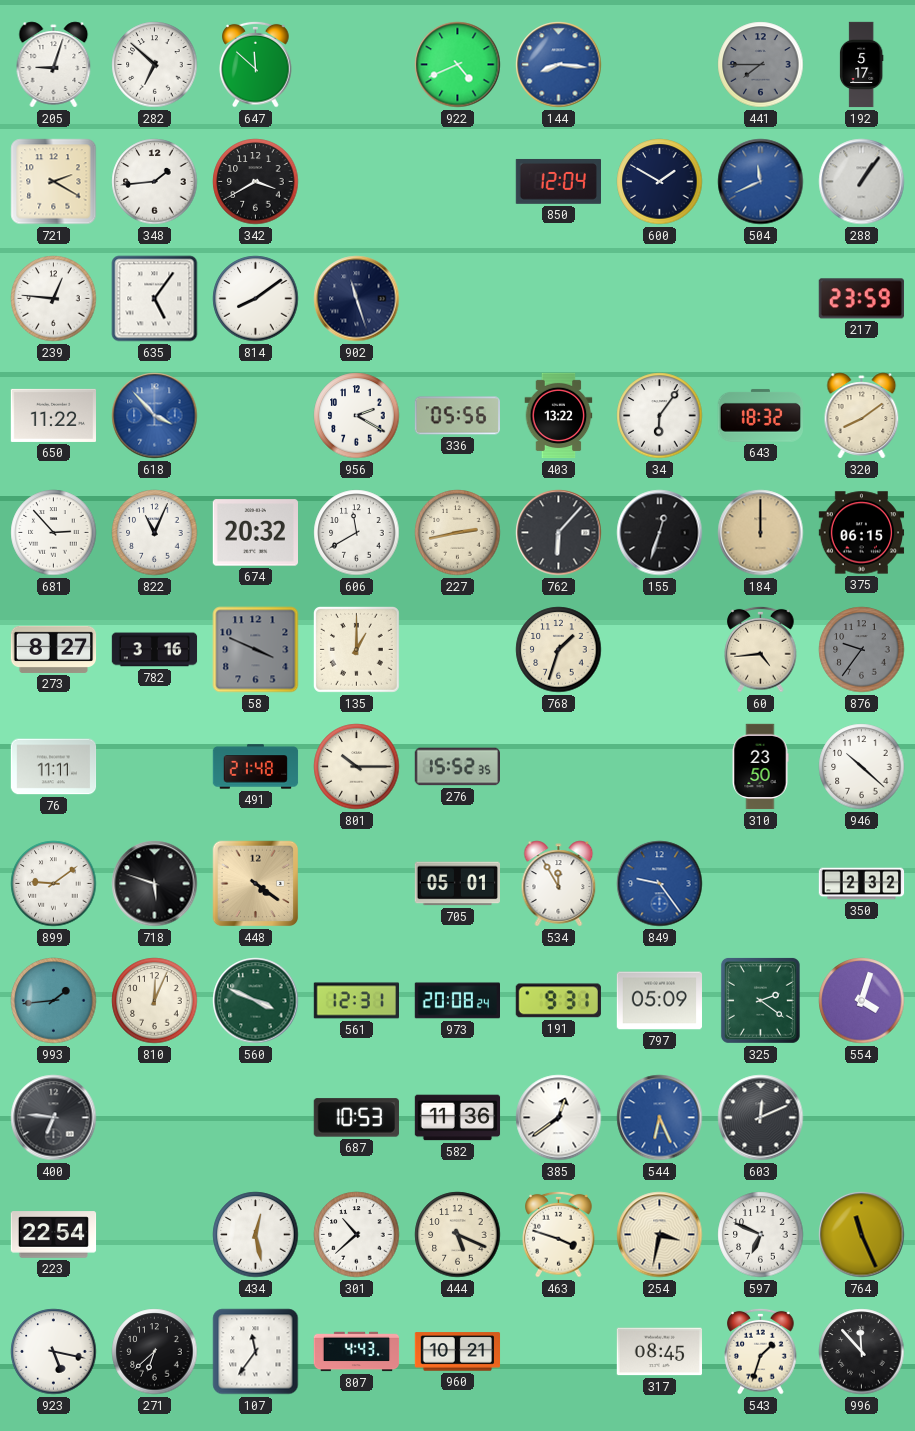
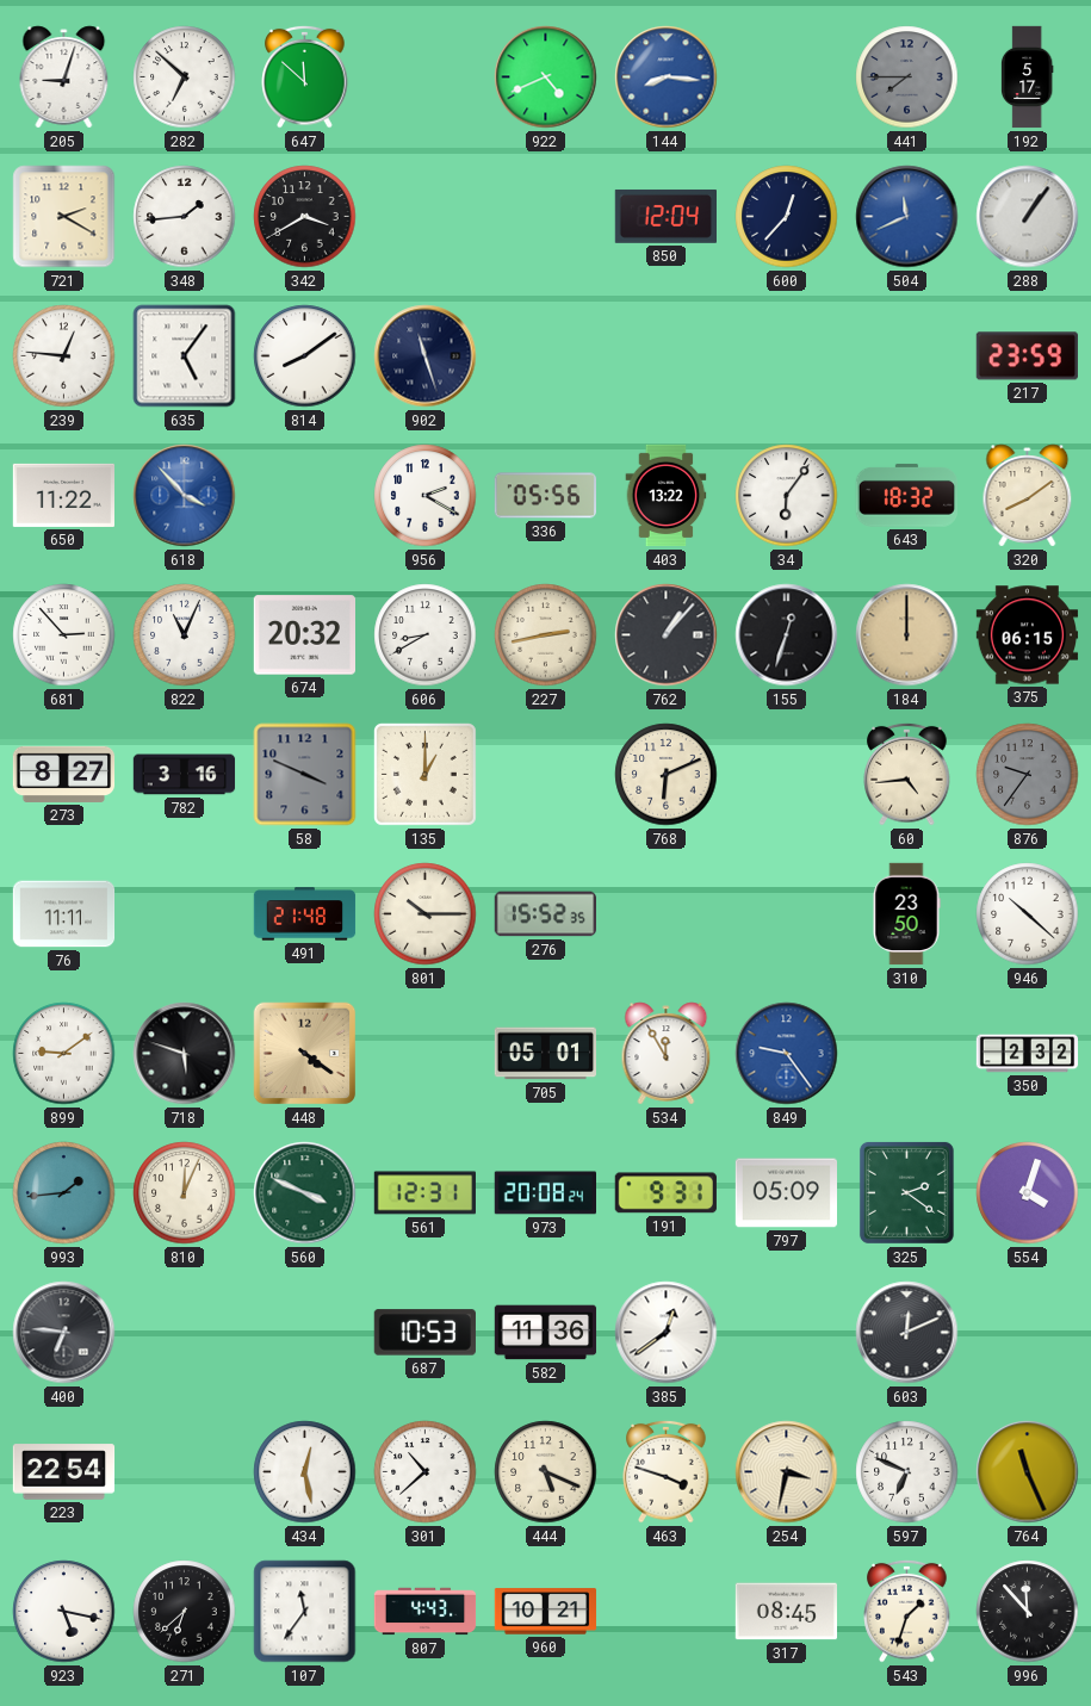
600: 1:50 -> 12:37
606: 11:40 -> 8:40
762: 6:07 -> 1:07
768: 1:33 -> 6:11
544: 6:26 -> none
